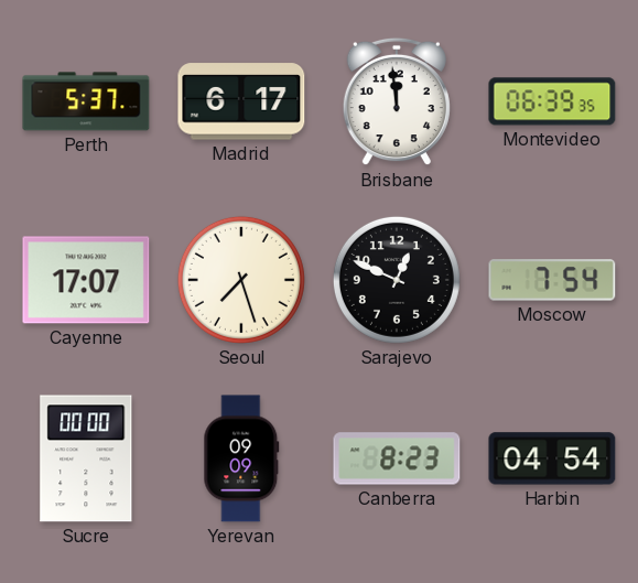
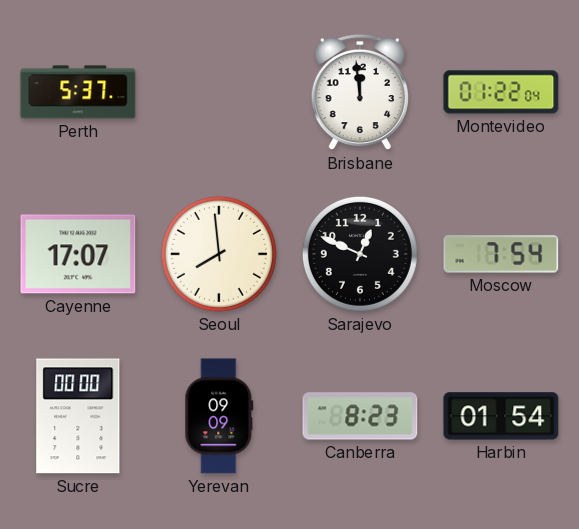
Madrid: 6:17 -> none
Montevideo: 06:39 -> 01:22
Seoul: 7:27 -> 7:59
Harbin: 04:54 -> 01:54
